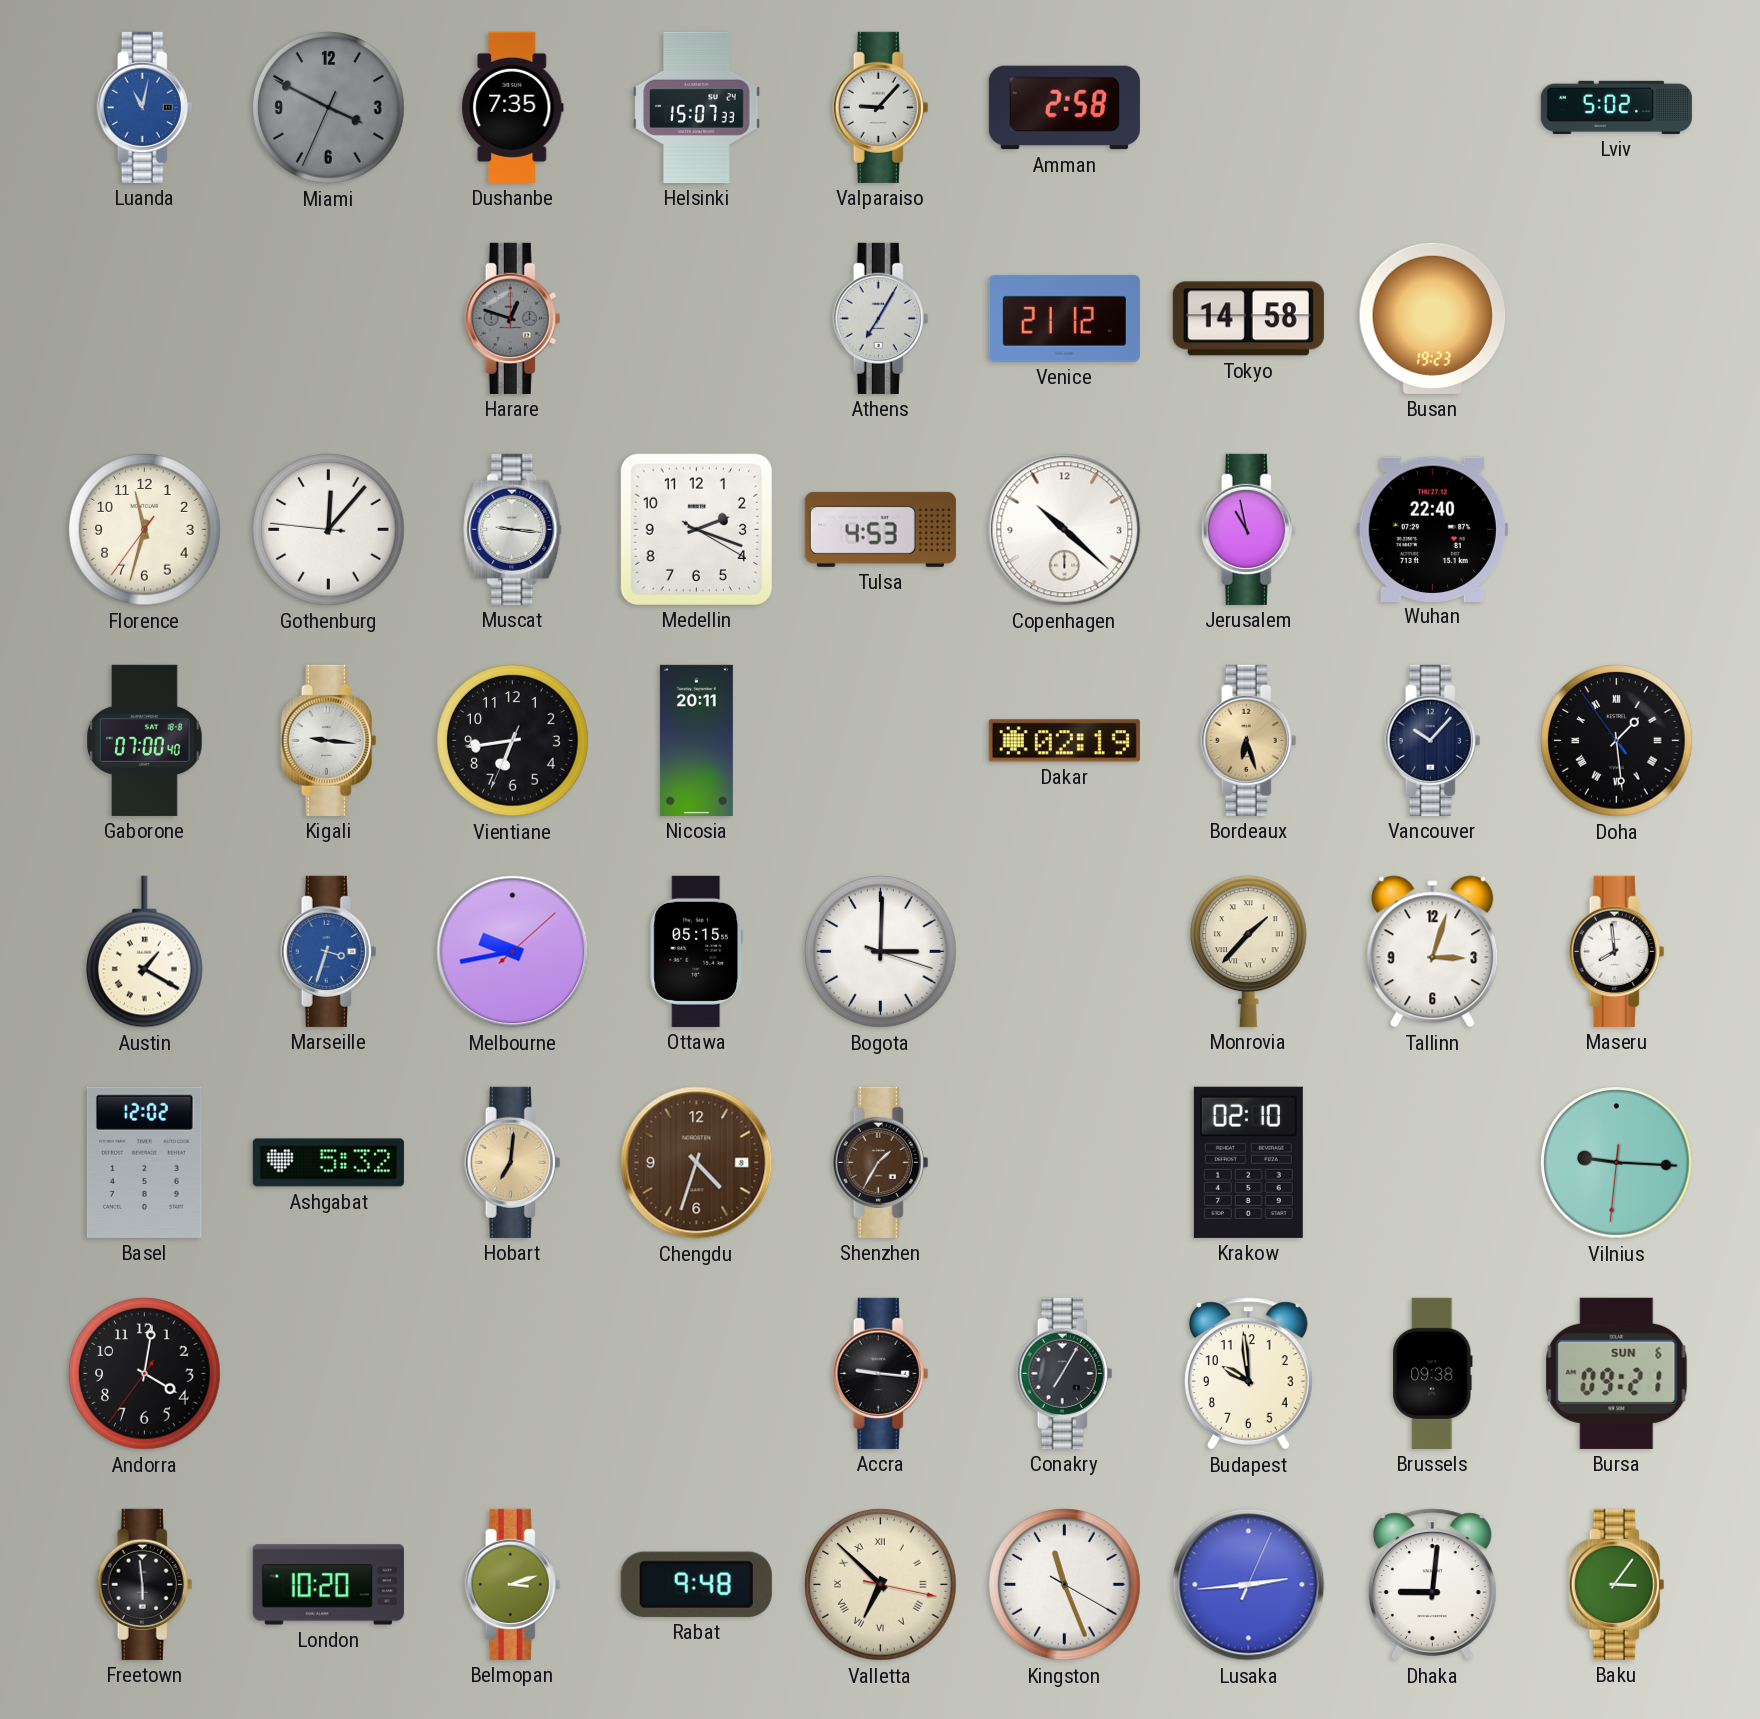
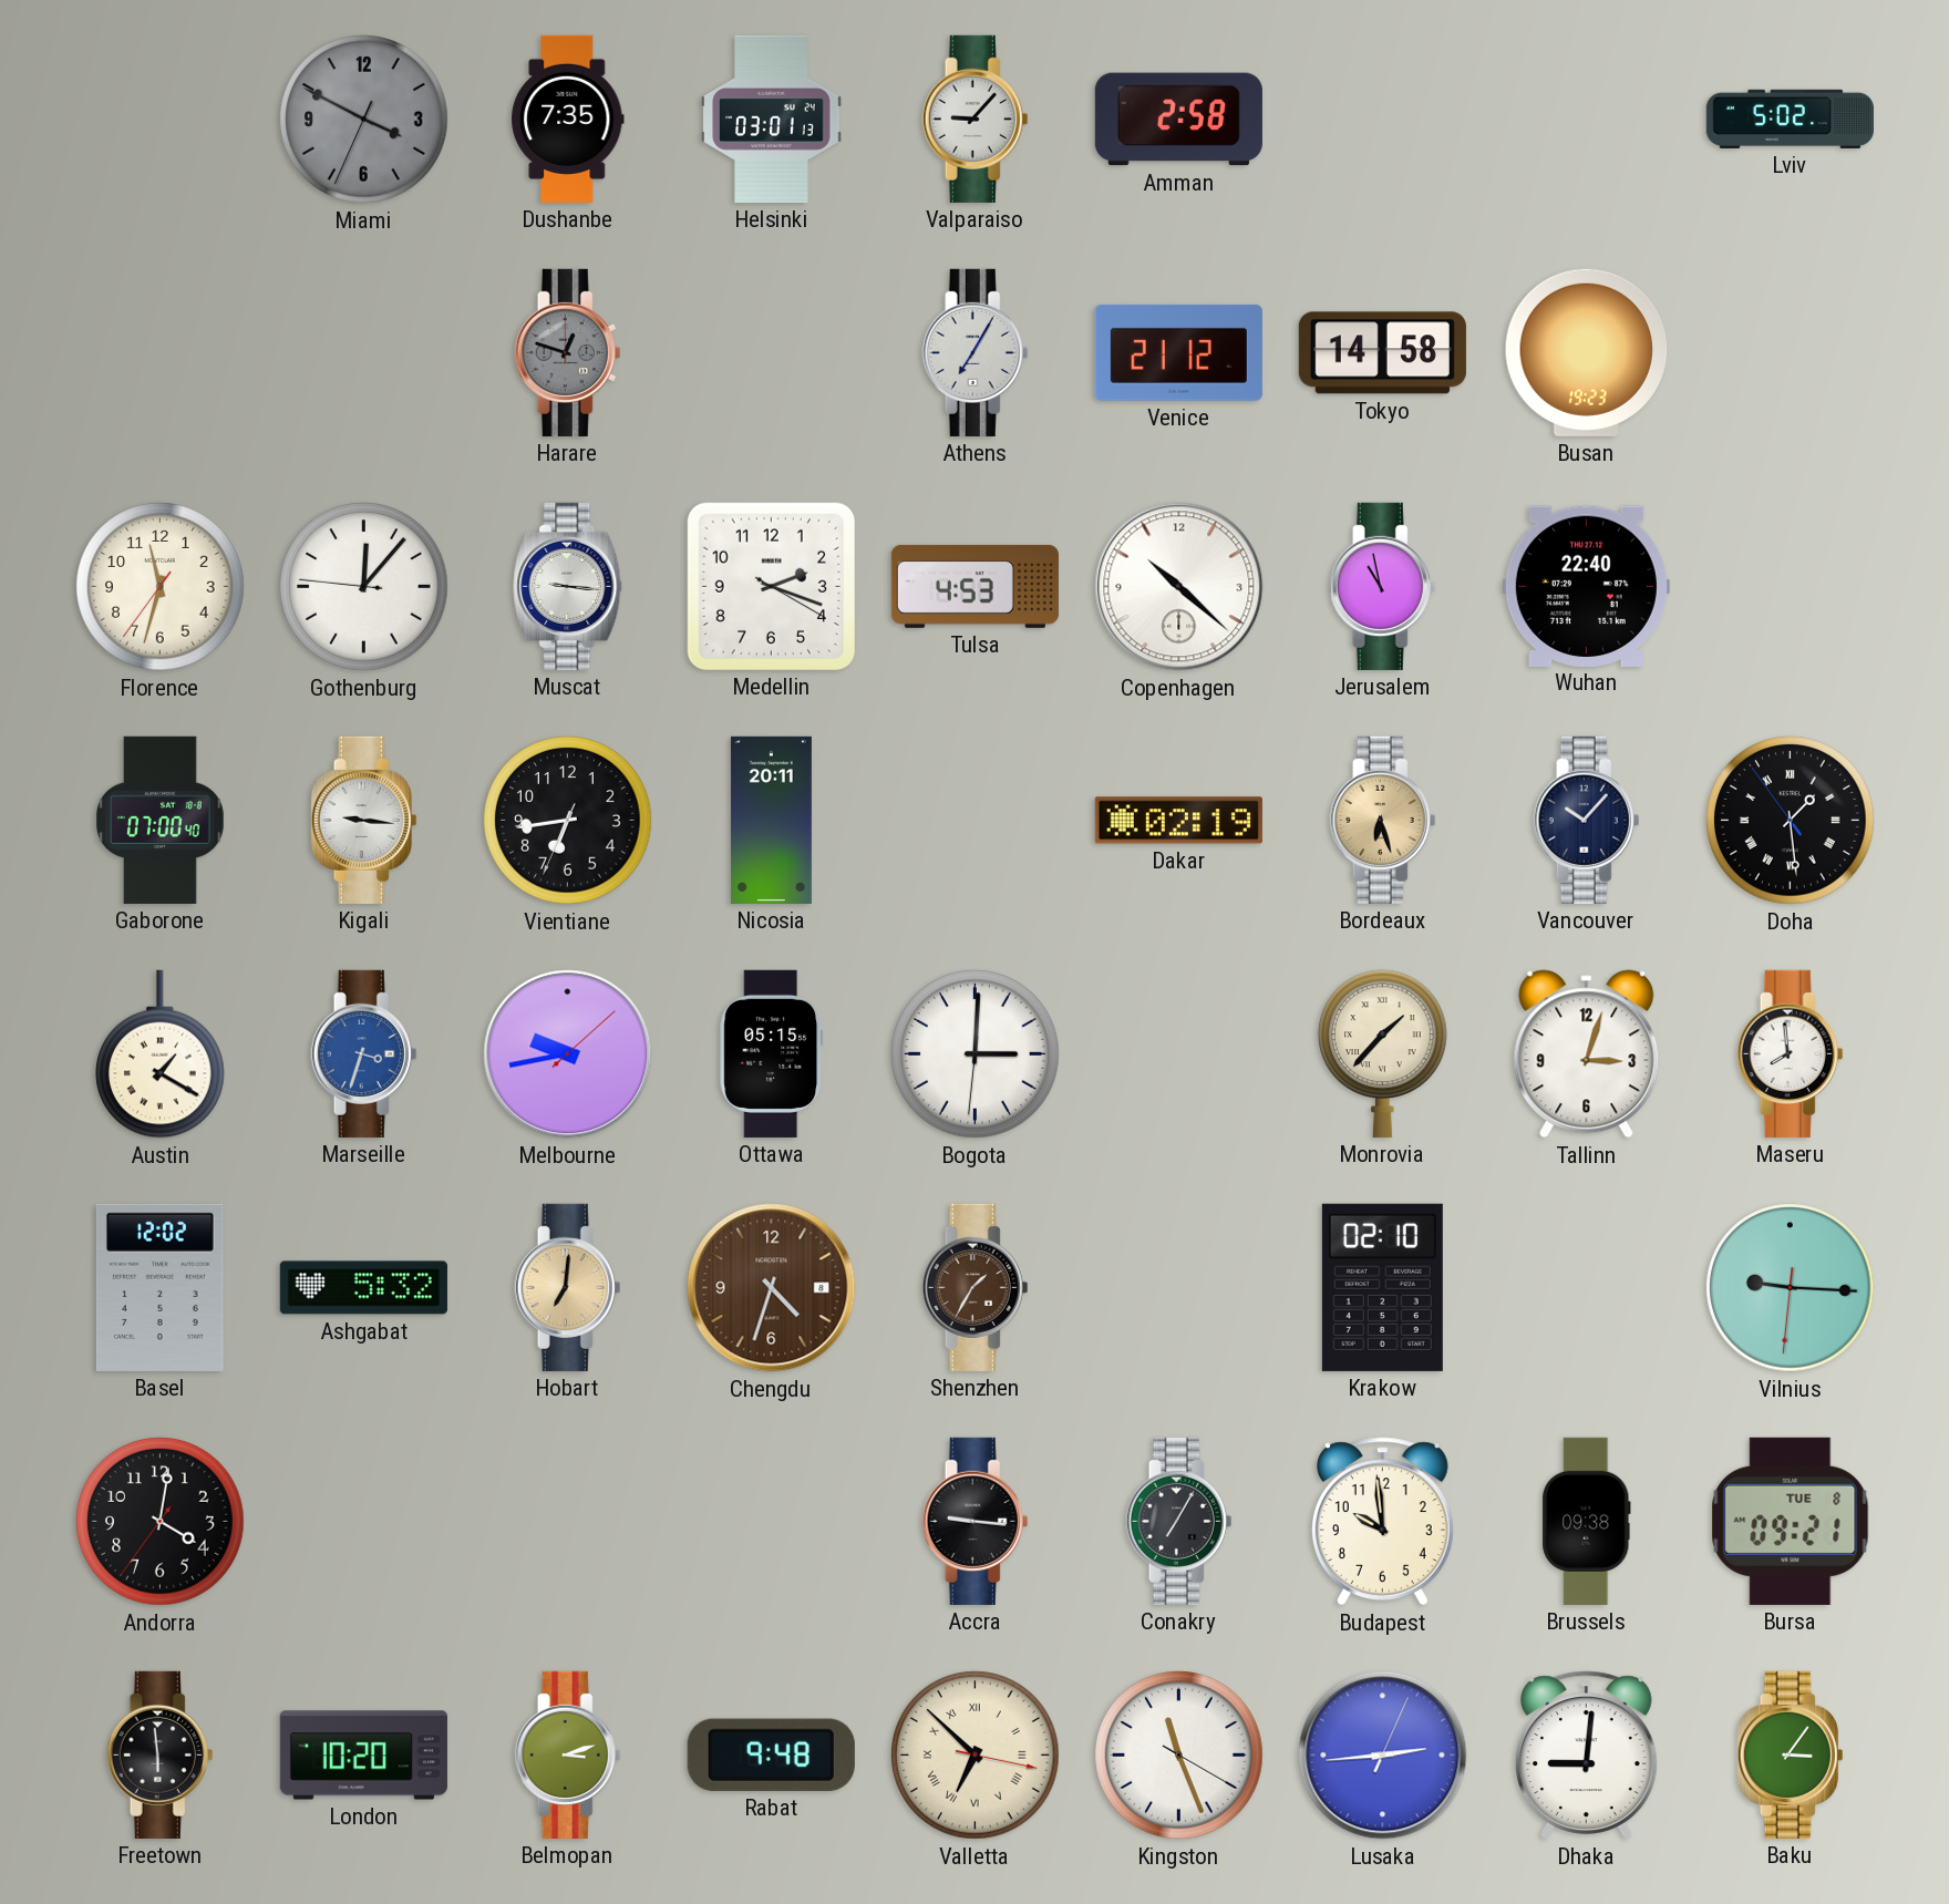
Luanda: 11:02 -> none
Helsinki: 15:07 -> 03:01
Bogota: 3:00:18 -> 3:00:31
Bursa date: SUN 6 -> TUE 8
